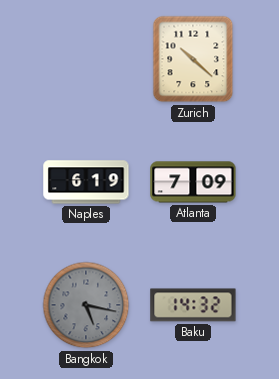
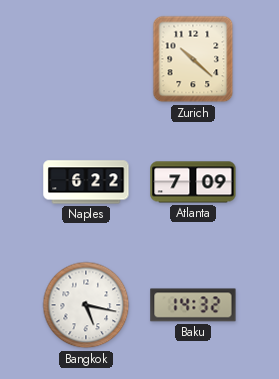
Naples: 6:19 -> 6:22
Bangkok dial: grey -> white
